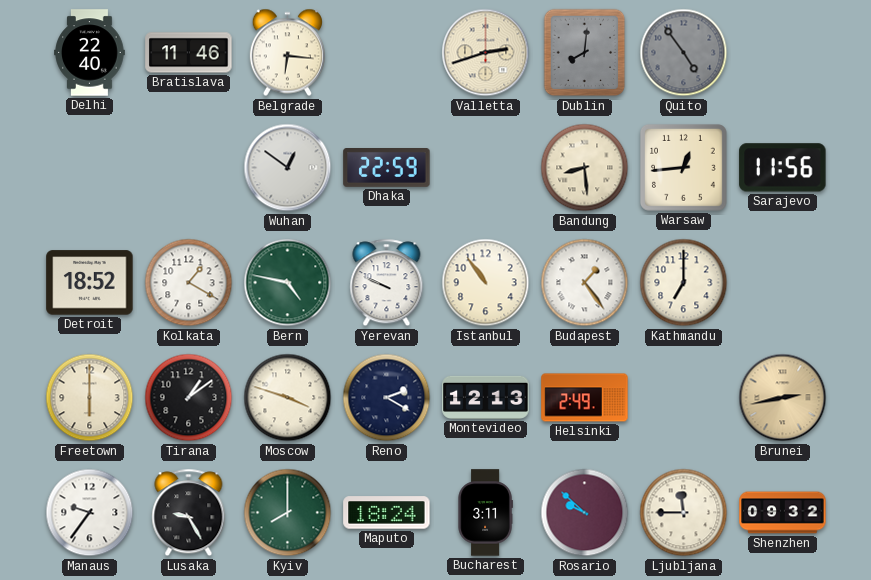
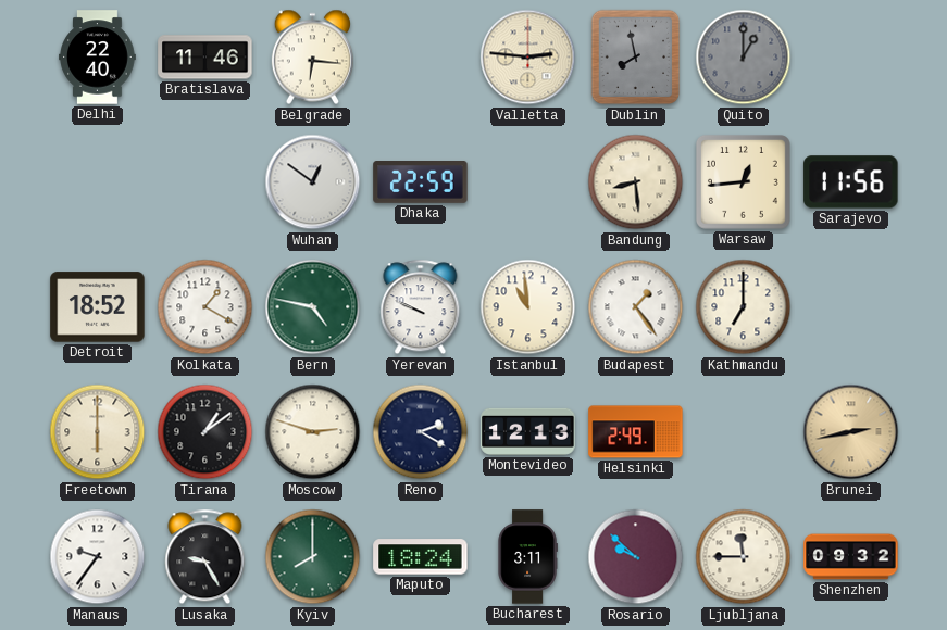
Valletta: 2:42 -> 2:46
Dublin: 8:01 -> 7:58
Quito: 4:54 -> 1:00
Istanbul: 10:54 -> 10:59
Moscow: 3:48 -> 2:48
